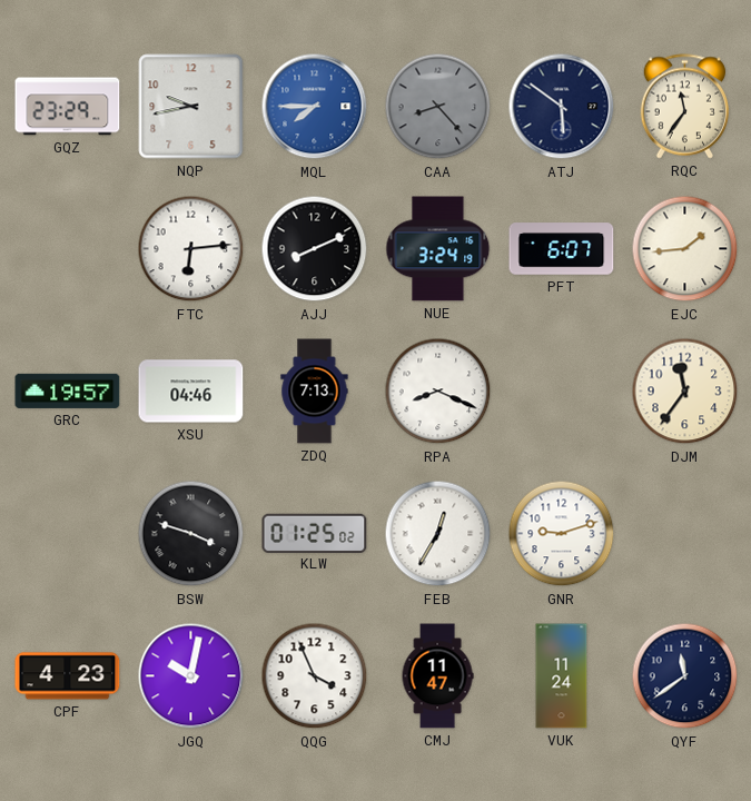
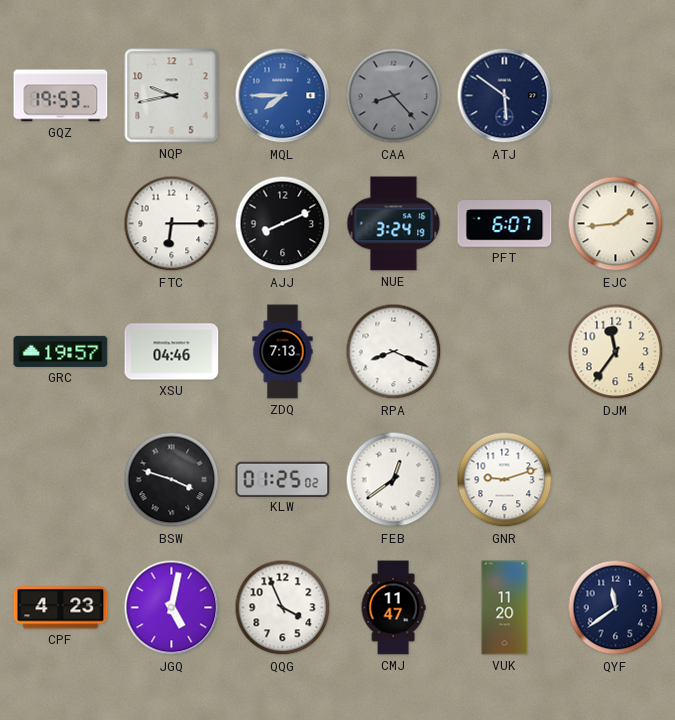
GQZ: 23:29 -> 19:53
RQC: 11:36 -> none
FTC: 6:14 -> 6:15
FEB: 12:35 -> 12:39
JGQ: 10:02 -> 5:02
VUK: 11:24 -> 11:20
